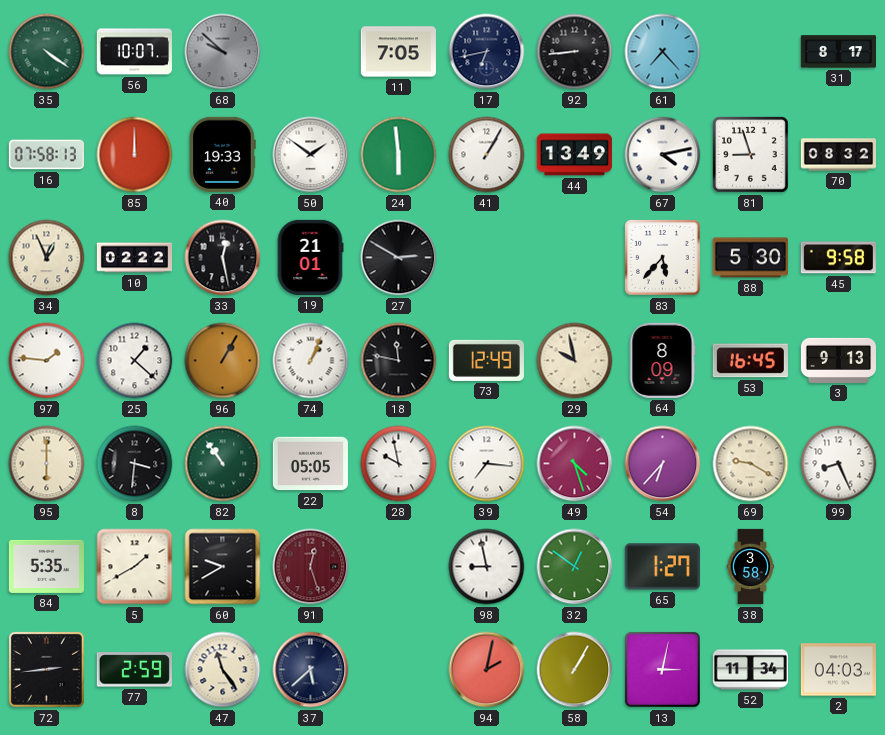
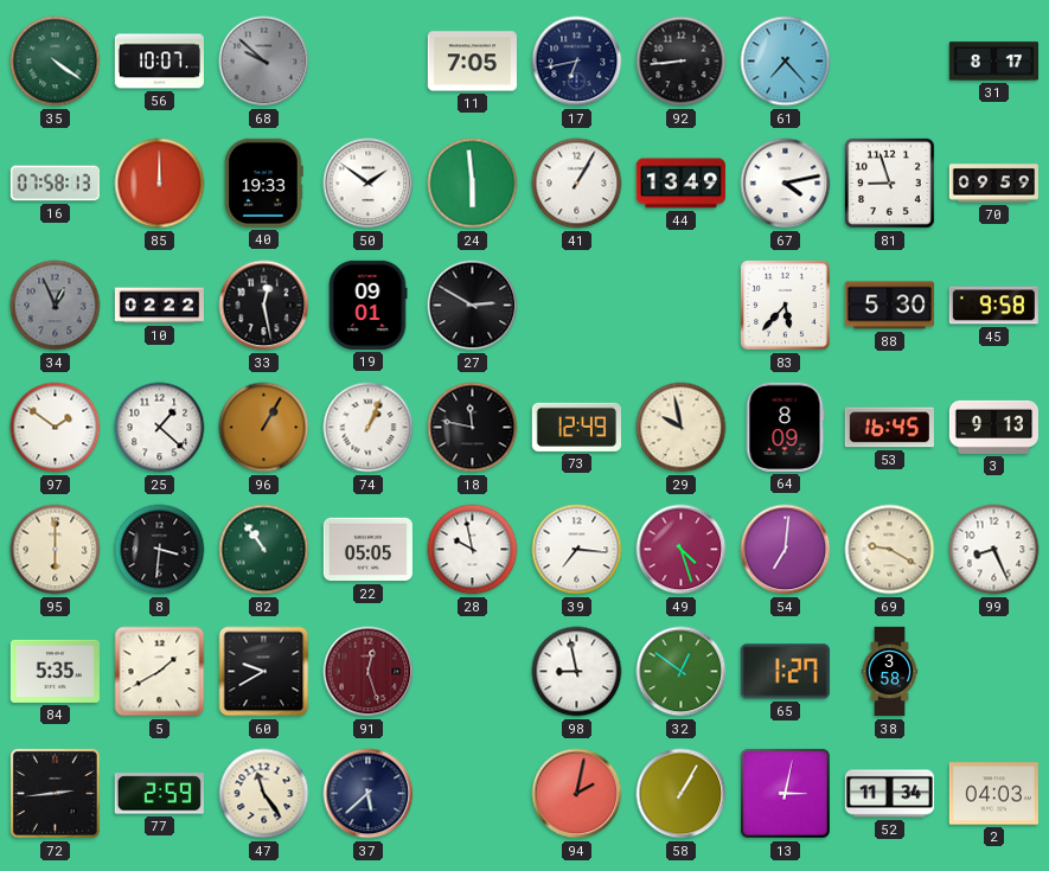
70: 08:32 -> 09:59
34 dial: cream -> grey
19: 21:01 -> 09:01
97: 1:46 -> 1:51
54: 6:37 -> 7:01
